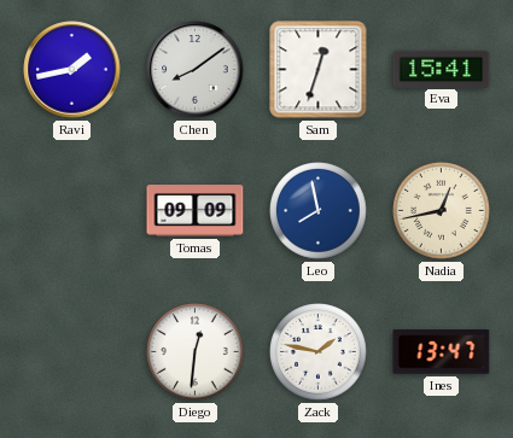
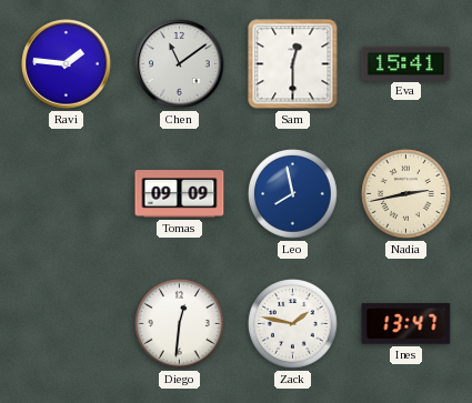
Ravi: 1:43 -> 1:46
Chen: 8:09 -> 11:09
Sam: 12:33 -> 12:30
Nadia: 12:43 -> 2:43
